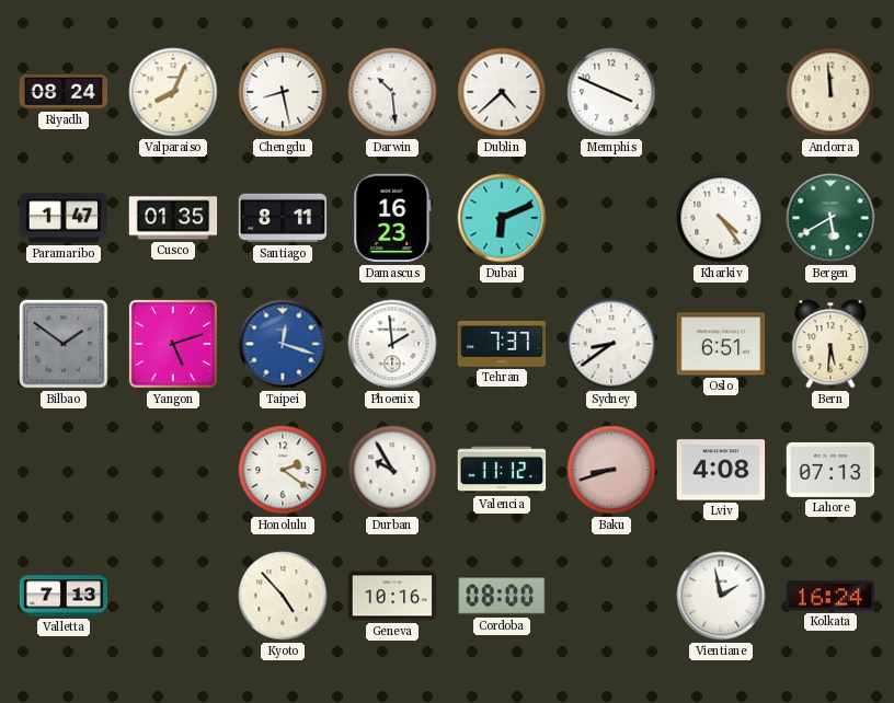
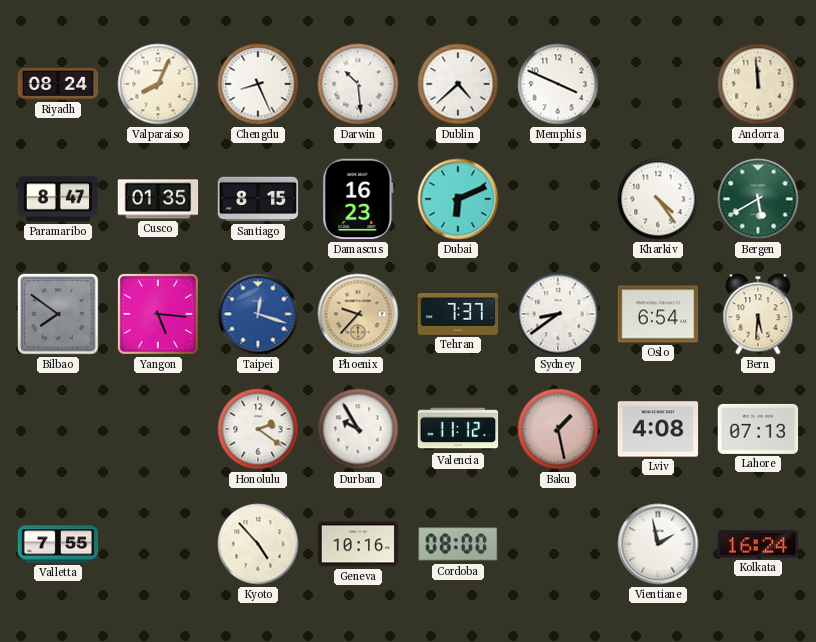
Chengdu: 8:28 -> 8:26
Paramaribo: 1:47 -> 8:47
Santiago: 8:11 -> 8:15
Bilbao: 1:51 -> 7:51
Yangon: 5:12 -> 5:16
Phoenix: 1:59 -> 9:37
Phoenix dial: white -> champagne
Oslo: 6:51 -> 6:54
Baku: 8:42 -> 1:28
Valletta: 7:13 -> 7:55
